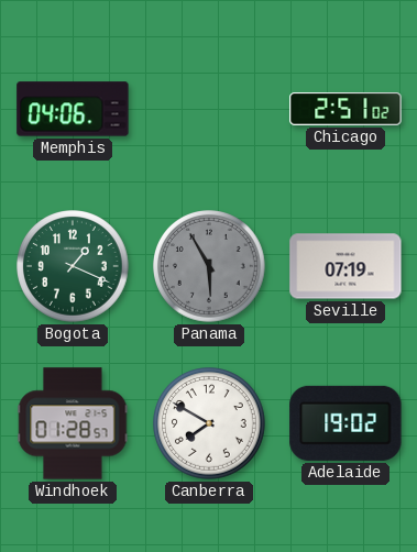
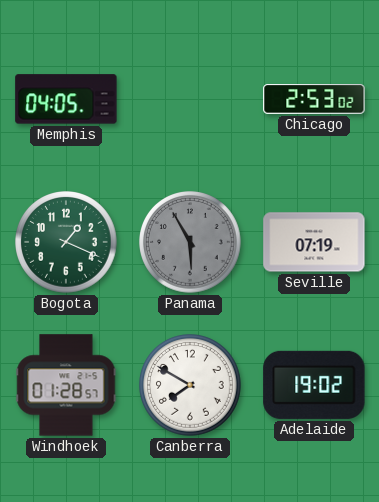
Memphis: 04:06 -> 04:05
Chicago: 2:51 -> 2:53
